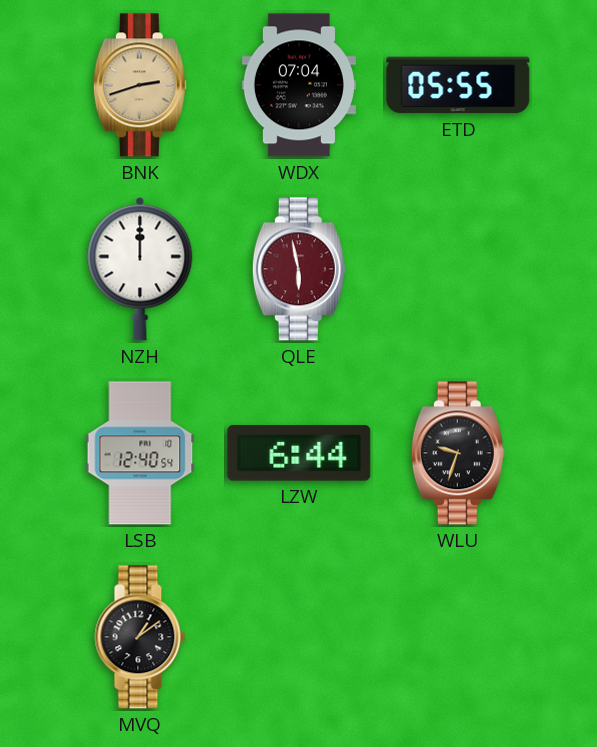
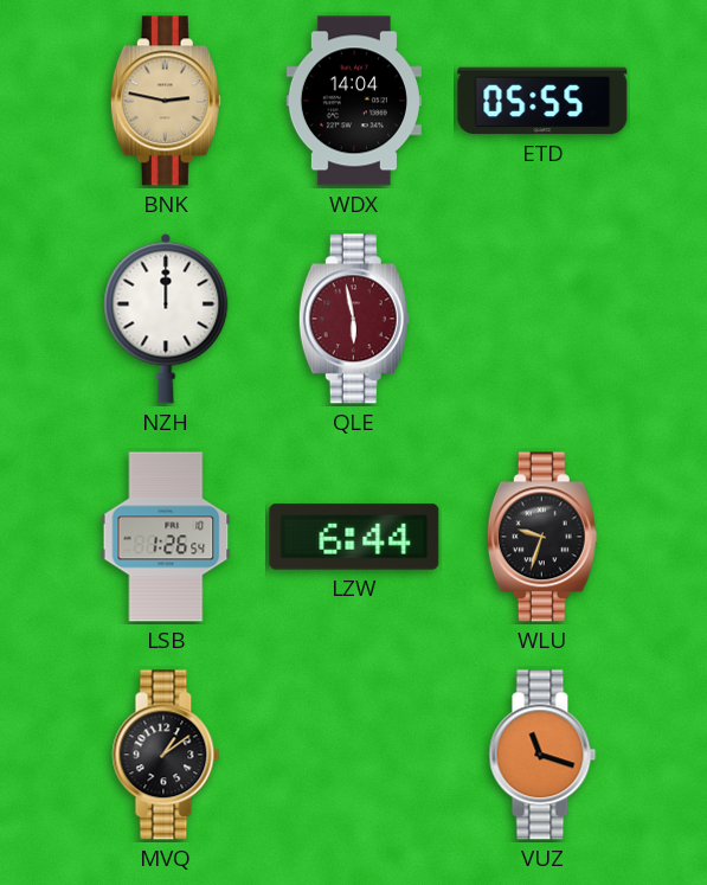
BNK: 2:42 -> 2:47
WDX: 07:04 -> 14:04
LSB: 12:40 -> 1:26
VUZ: none -> 11:18
